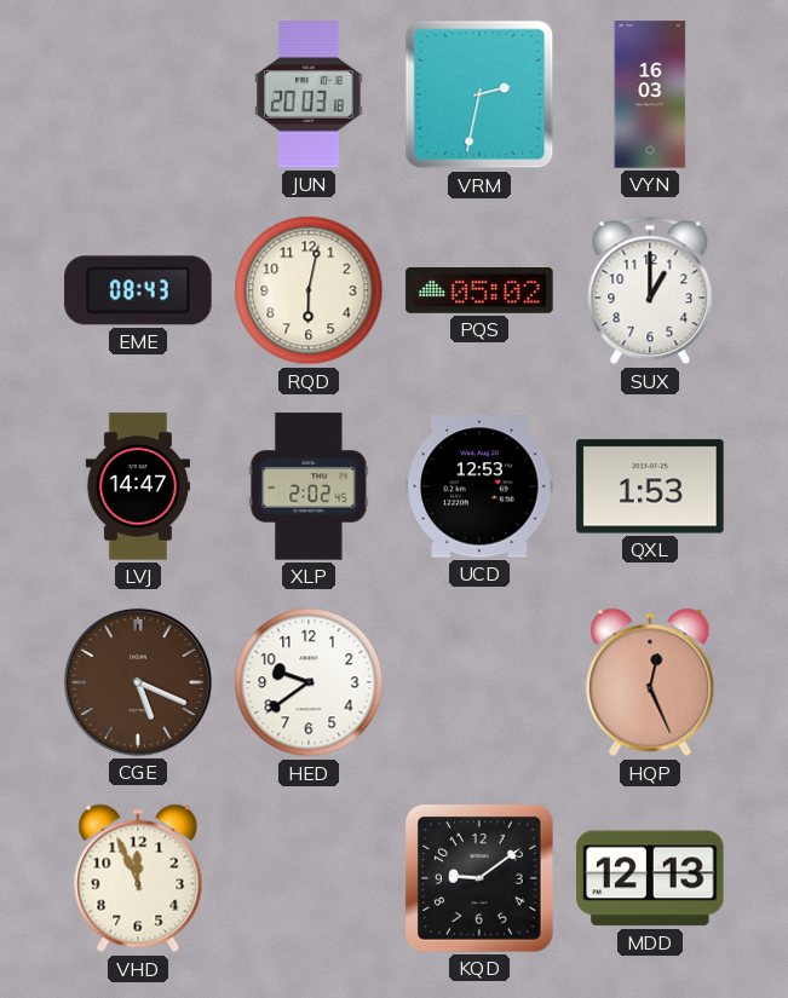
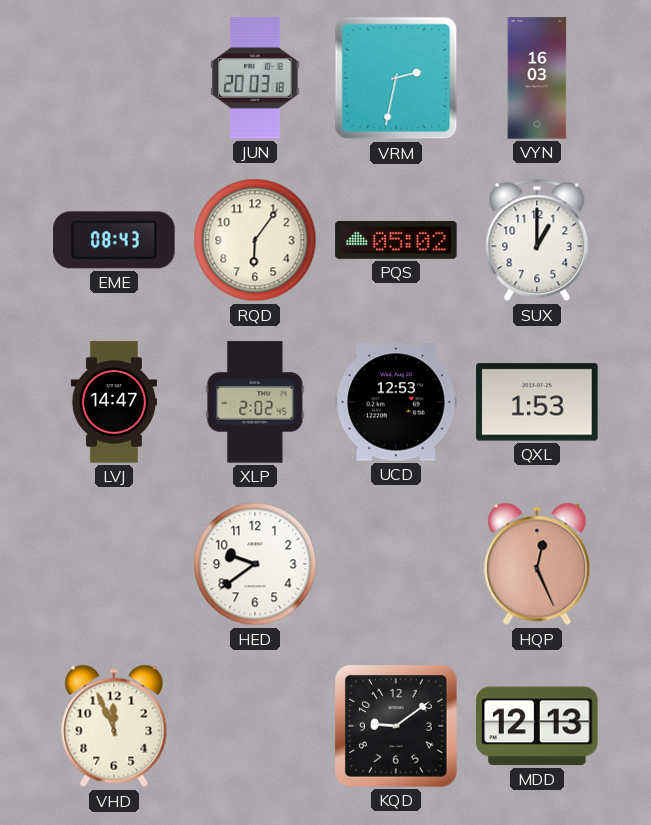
RQD: 6:02 -> 6:06
CGE: 5:19 -> none
